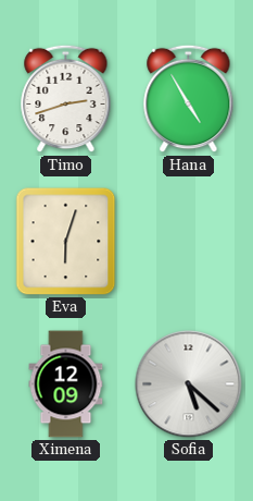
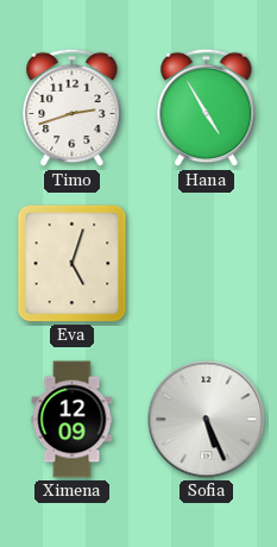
Eva: 6:03 -> 5:03
Sofia: 5:22 -> 5:26
